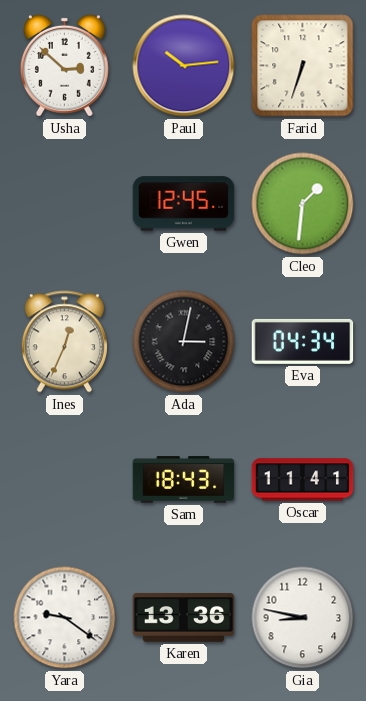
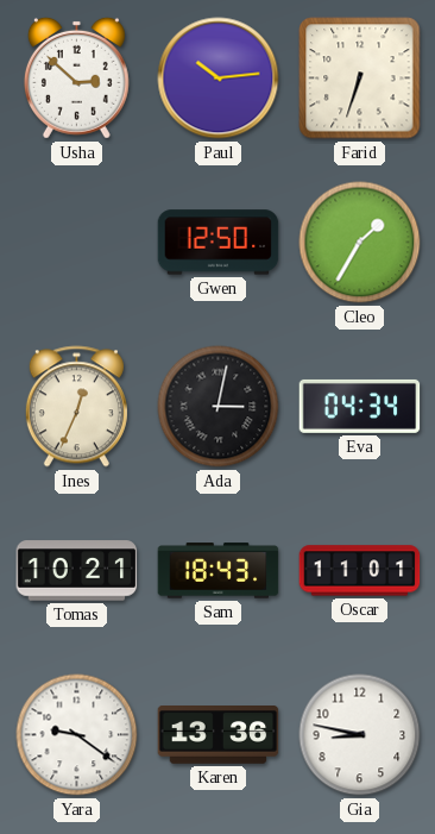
Gwen: 12:45 -> 12:50
Cleo: 1:31 -> 1:35
Tomas: none -> 10:21
Oscar: 11:41 -> 11:01
